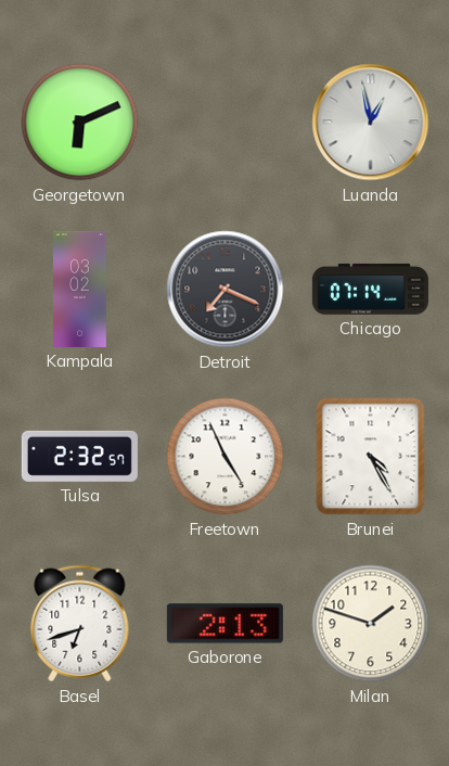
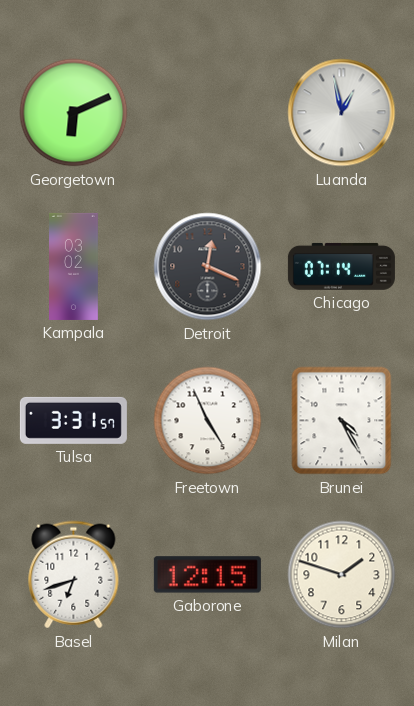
Detroit: 7:19 -> 12:19
Tulsa: 2:32 -> 3:31
Gaborone: 2:13 -> 12:15
